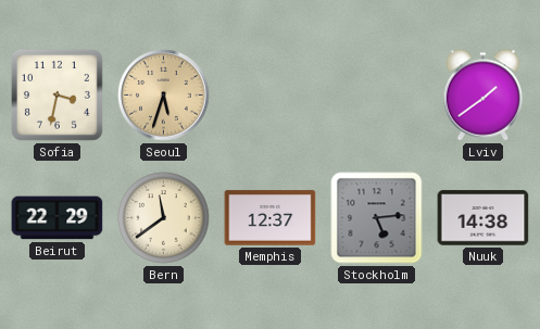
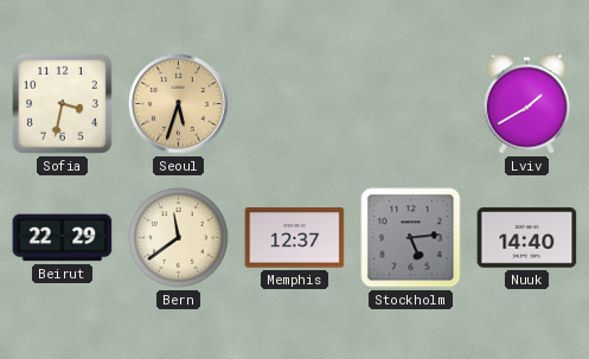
Lviv: 1:39 -> 1:40
Nuuk: 14:38 -> 14:40
